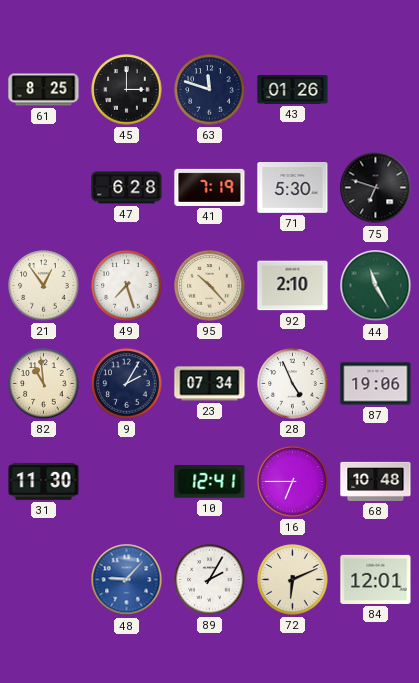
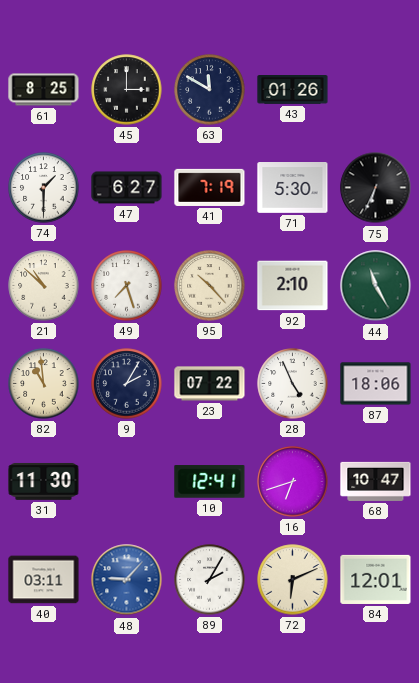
63: 11:48 -> 11:50
74: none -> 1:30
47: 6:28 -> 6:27
75: 6:48 -> 6:34
21: 12:54 -> 10:52
23: 07:34 -> 07:22
87: 19:06 -> 18:06
16: 6:45 -> 6:42
68: 10:48 -> 10:47
40: none -> 03:11
